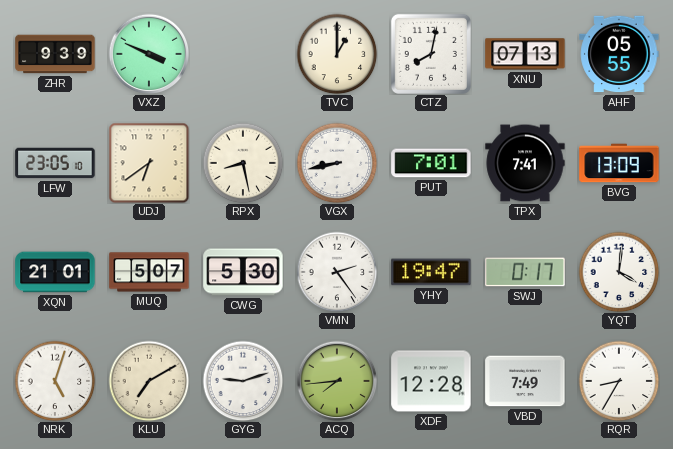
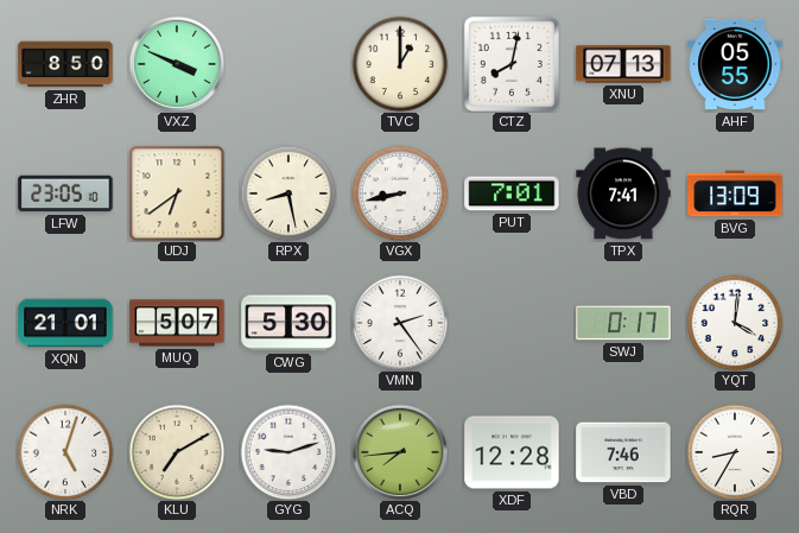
ZHR: 9:39 -> 8:50
YHY: 19:47 -> none
VBD: 7:49 -> 7:46
